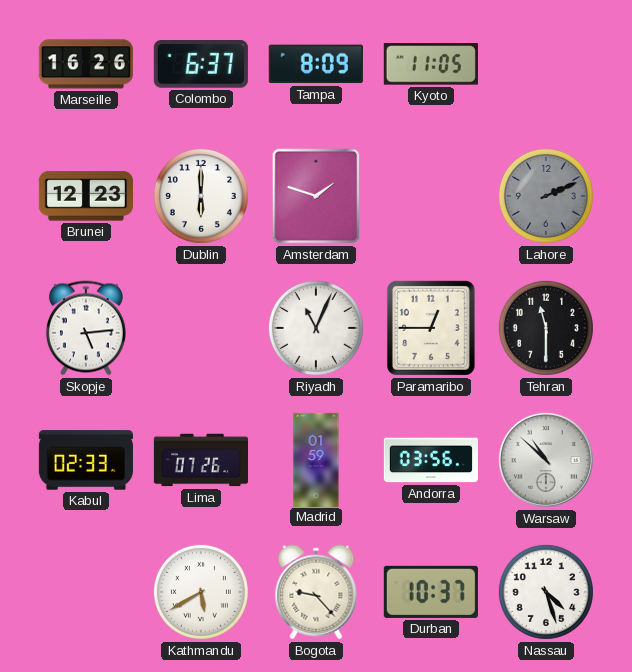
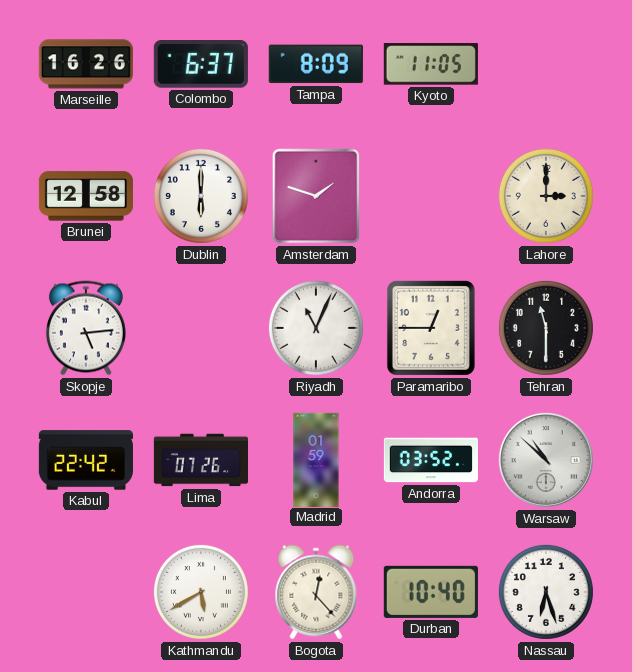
Brunei: 12:23 -> 12:58
Lahore: 2:11 -> 3:00
Lahore dial: grey -> cream
Kabul: 02:33 -> 22:42
Andorra: 03:56 -> 03:52
Bogota: 9:23 -> 12:23
Durban: 10:37 -> 10:40
Nassau: 4:27 -> 6:27
